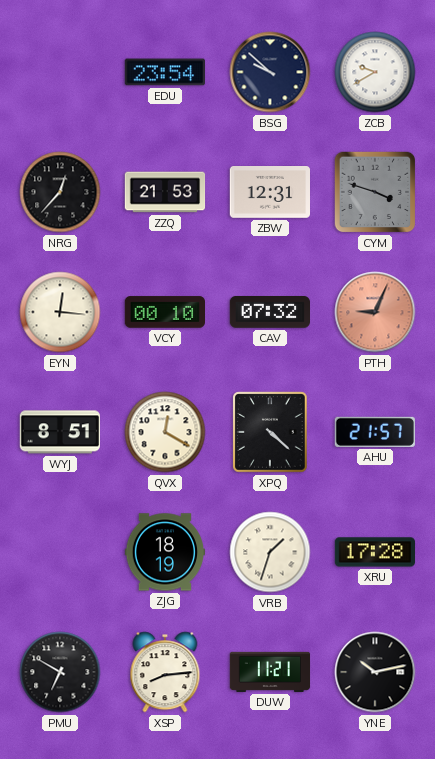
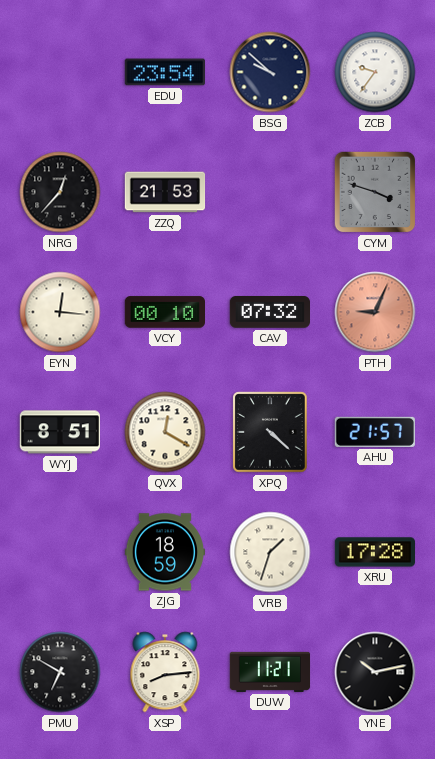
ZCB: 9:40 -> 9:36
ZBW: 12:31 -> none
ZJG: 18:19 -> 18:59
